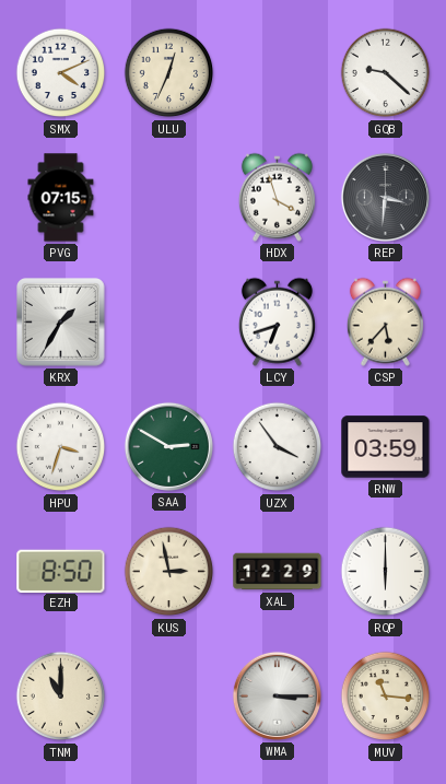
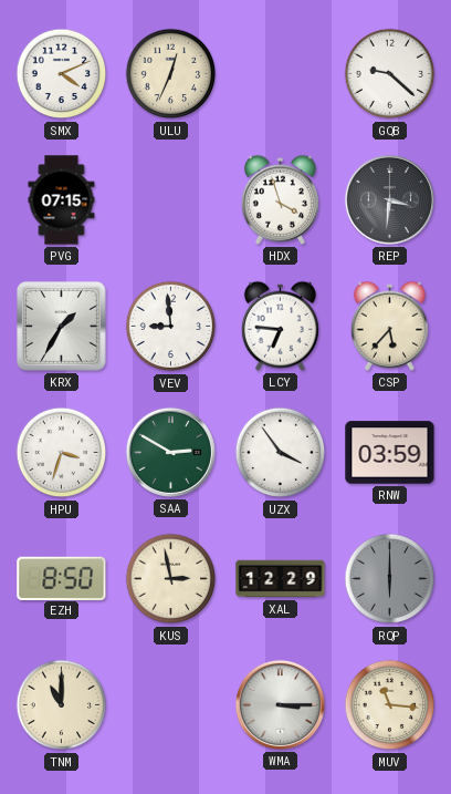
VEV: none -> 8:59
LCY: 6:42 -> 6:46
RQP dial: white -> grey
